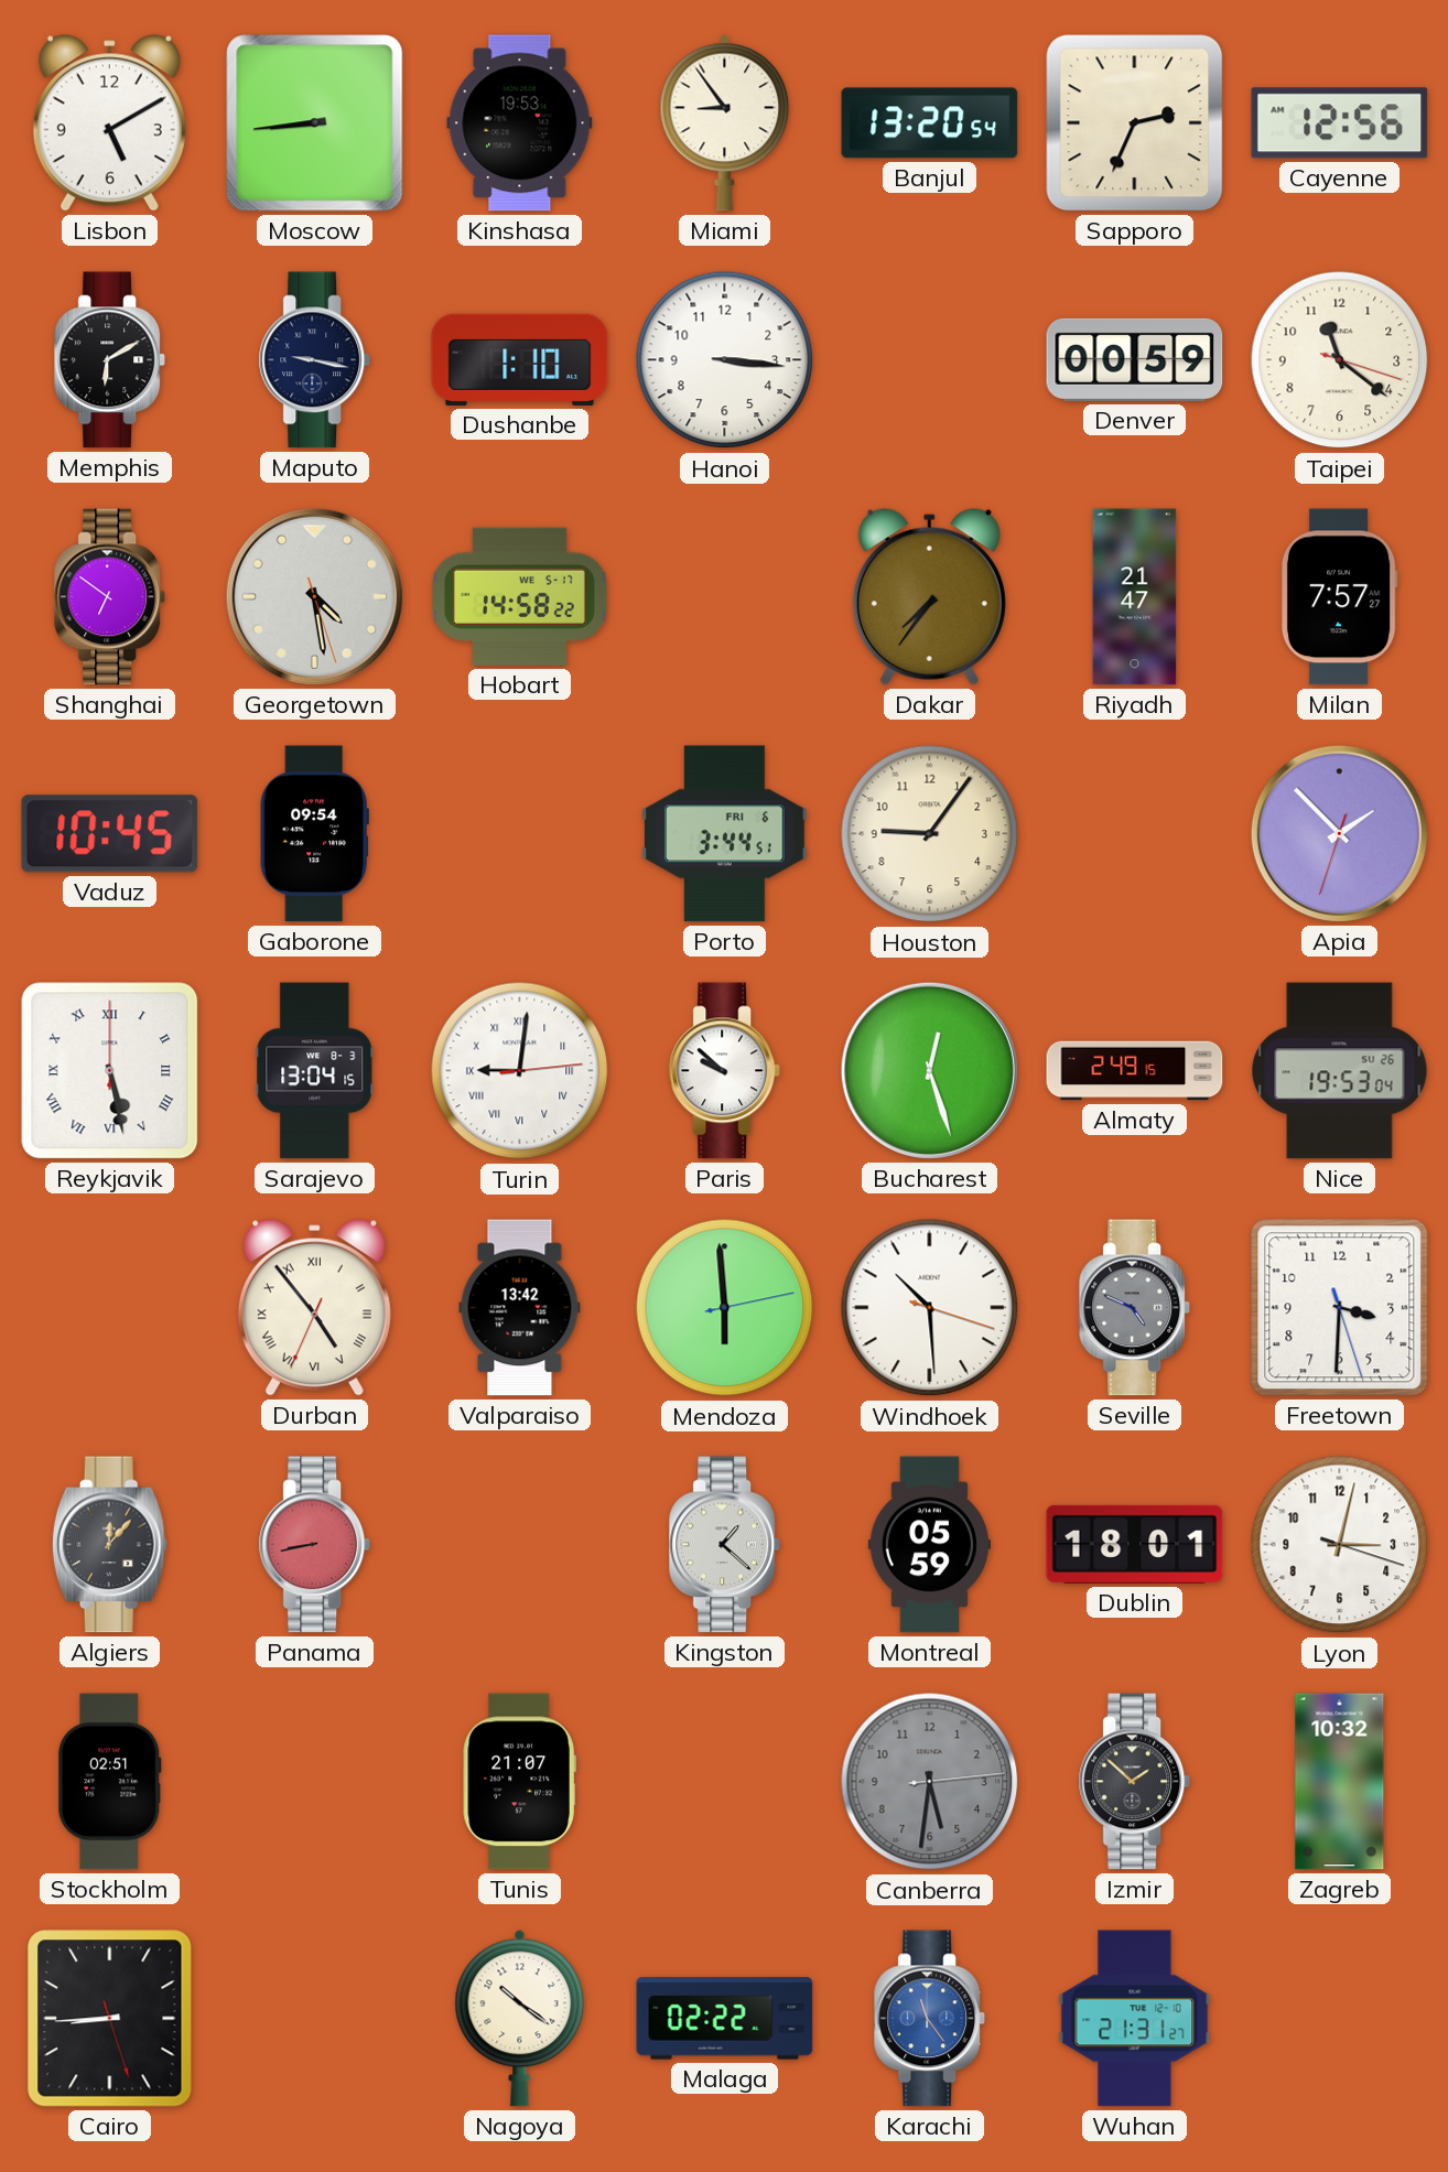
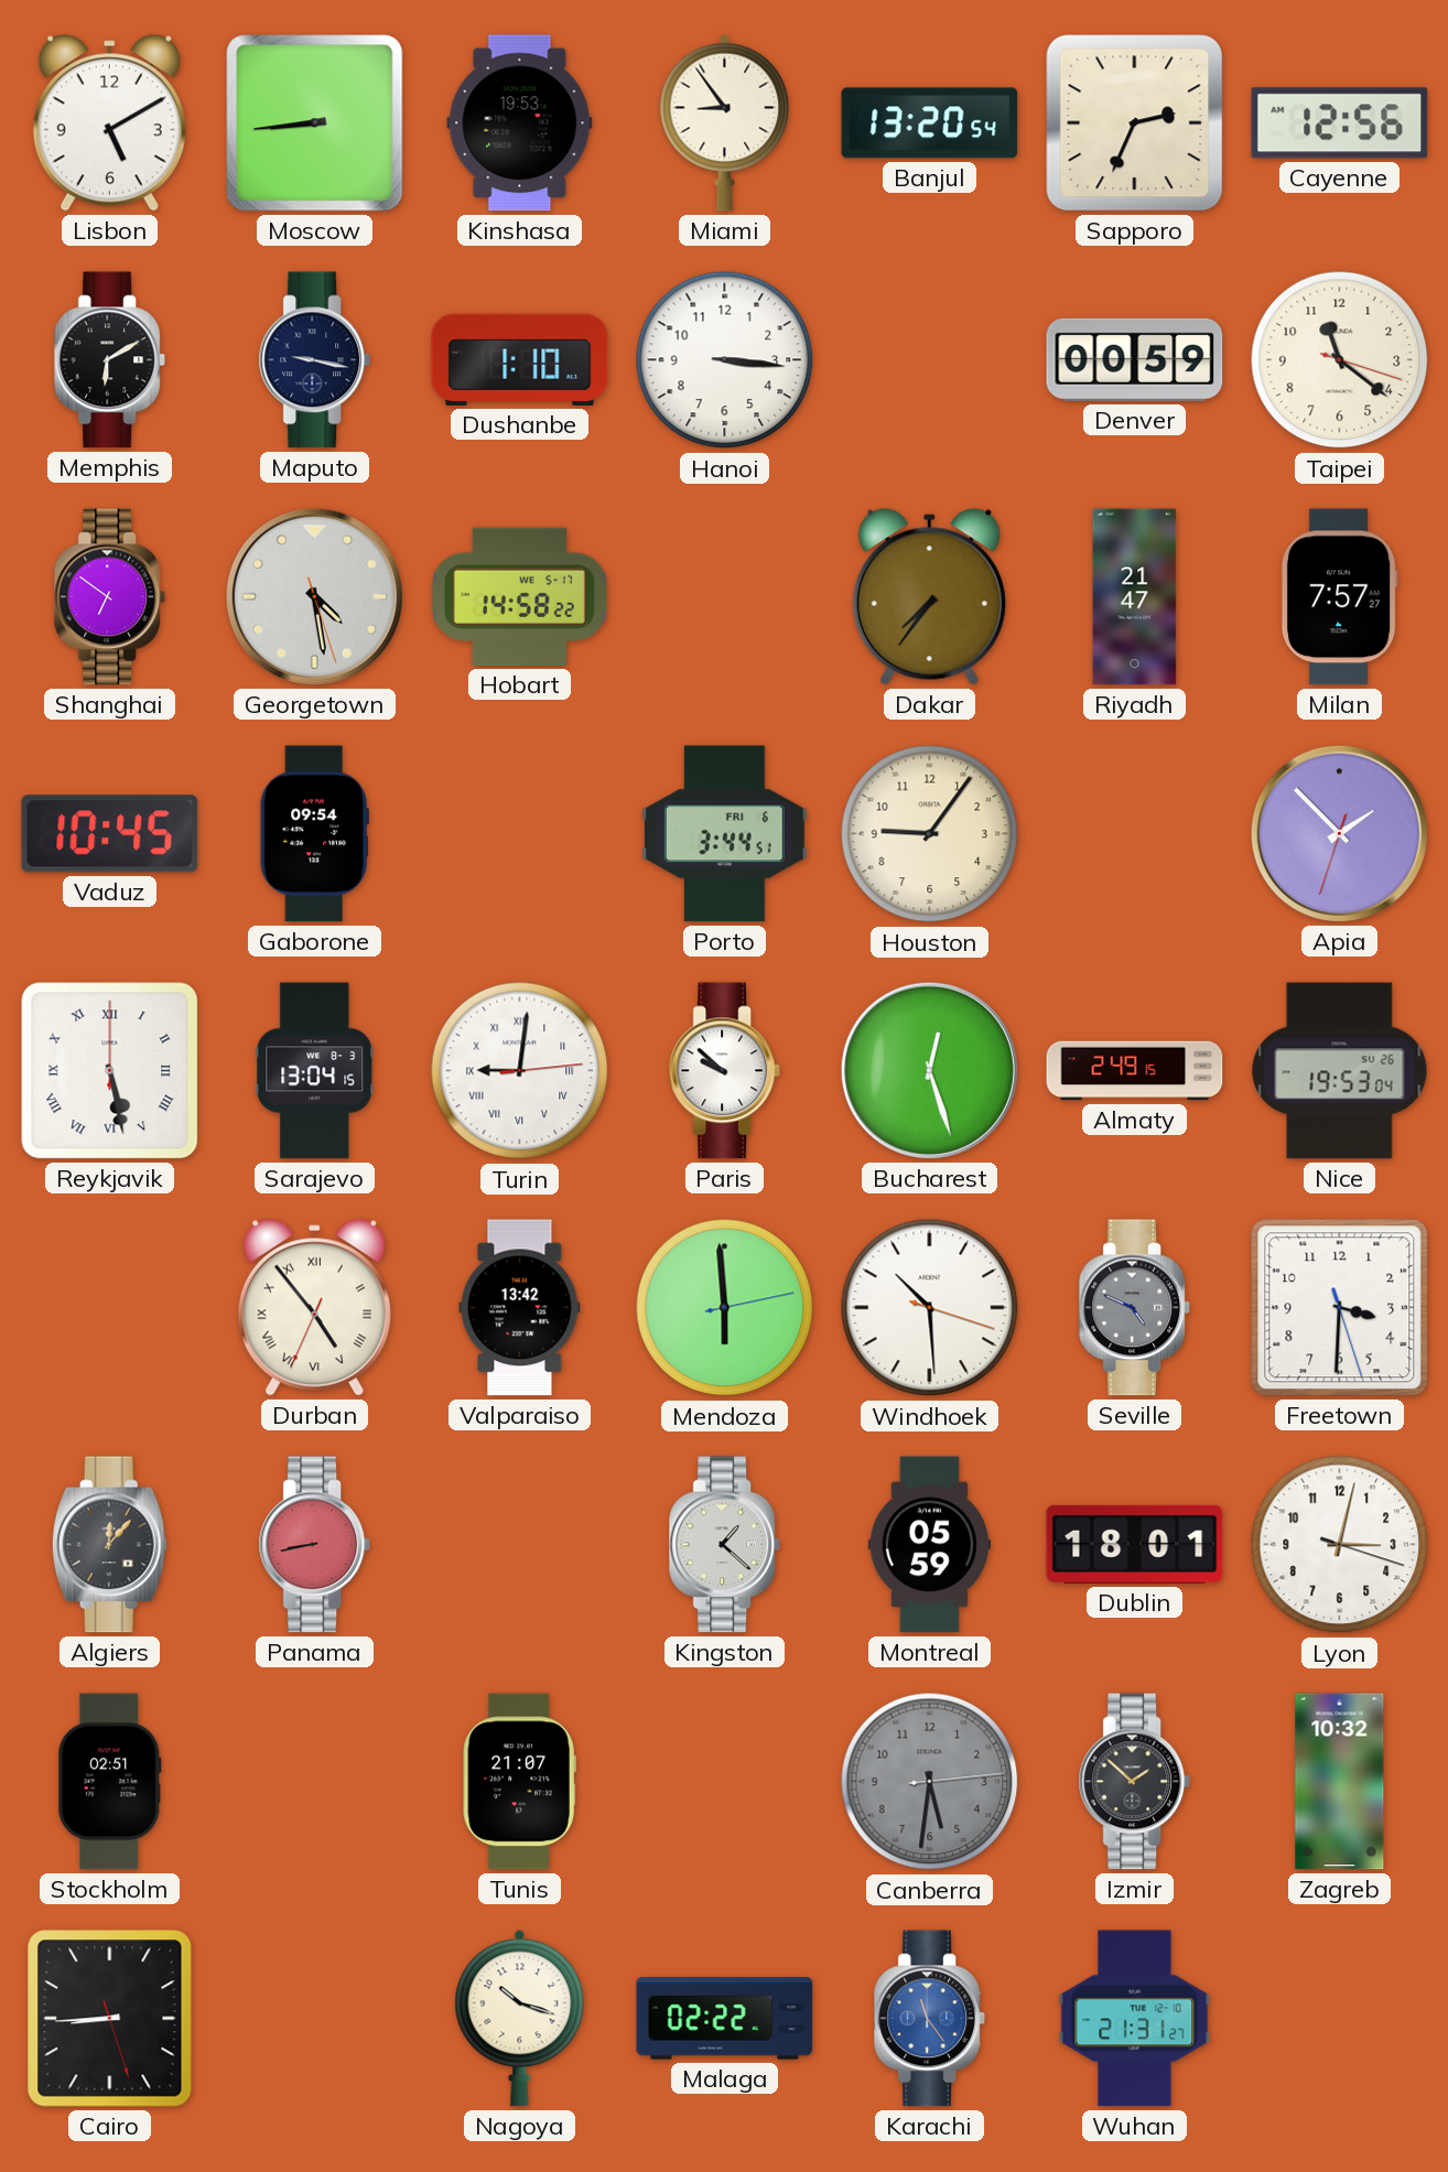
Nagoya: 10:21 -> 10:18
